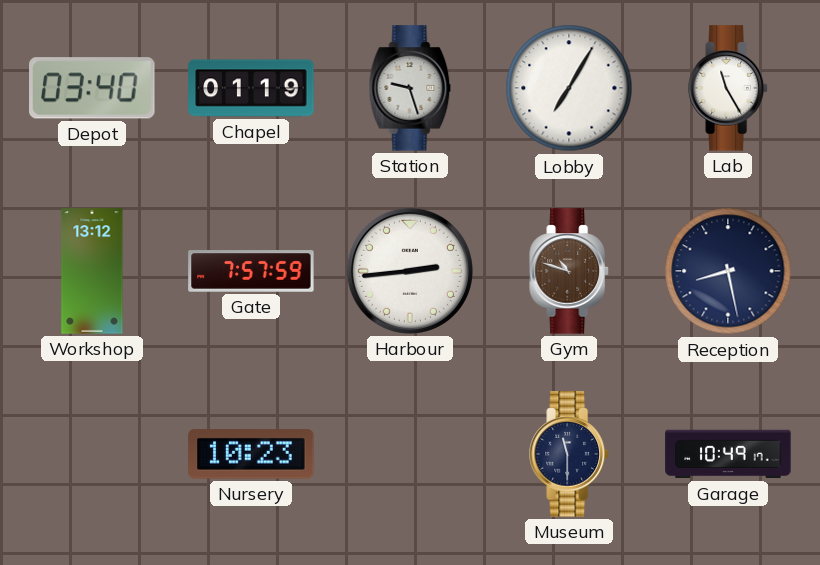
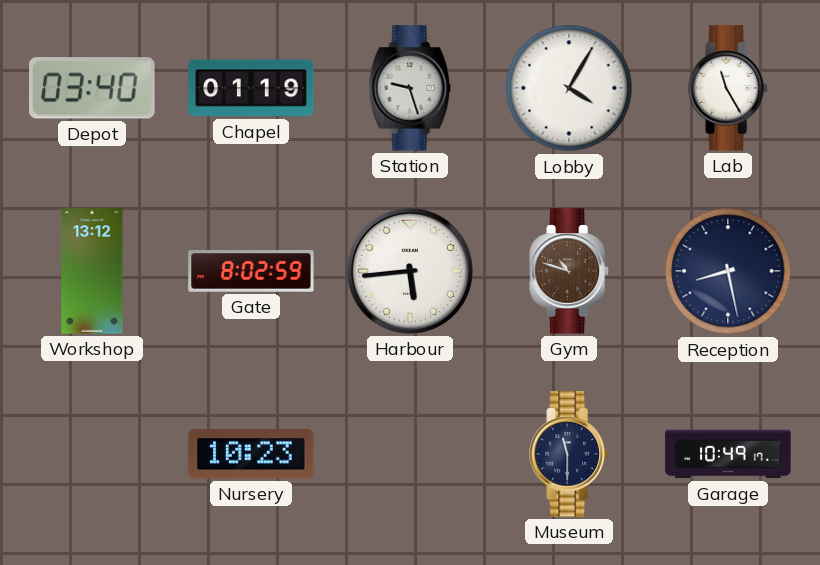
Lobby: 7:05 -> 4:05
Gate: 7:57 -> 8:02
Harbour: 2:44 -> 5:44
